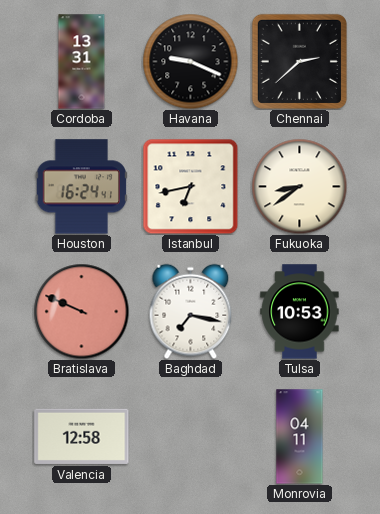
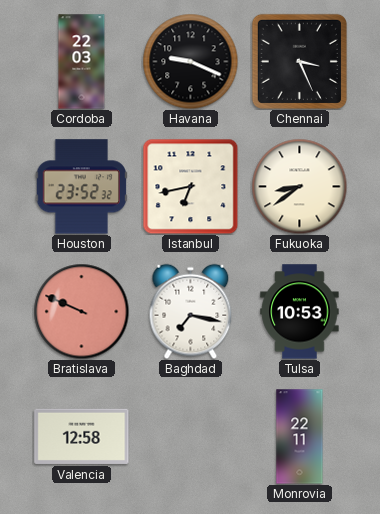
Cordoba: 13:31 -> 22:03
Chennai: 2:38 -> 3:26
Houston: 16:24 -> 23:52
Monrovia: 04:11 -> 22:11
